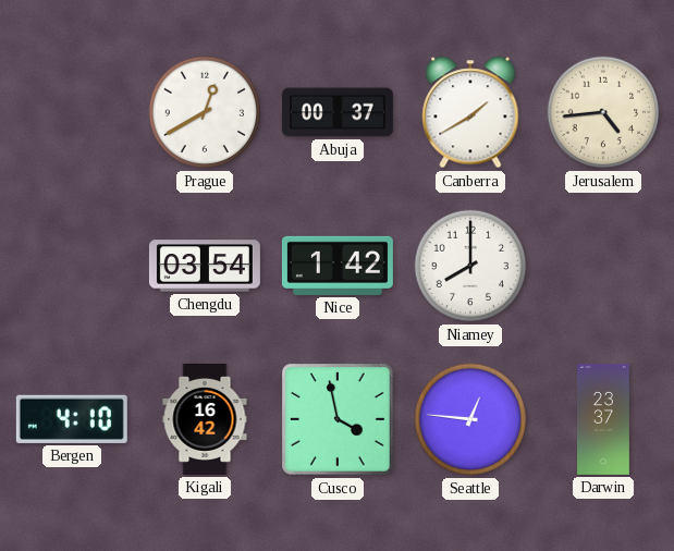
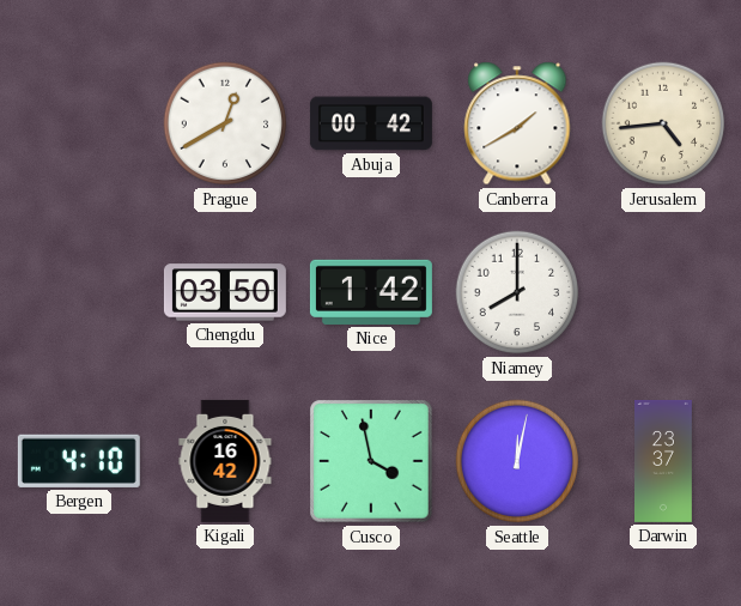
Abuja: 00:37 -> 00:42
Chengdu: 03:54 -> 03:50
Seattle: 12:46 -> 12:02
